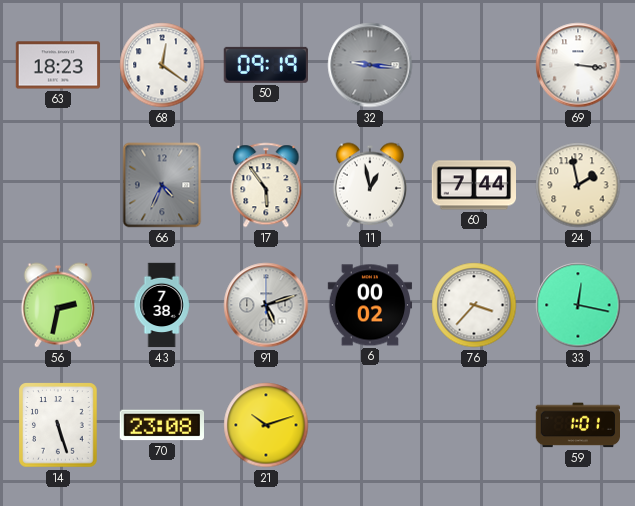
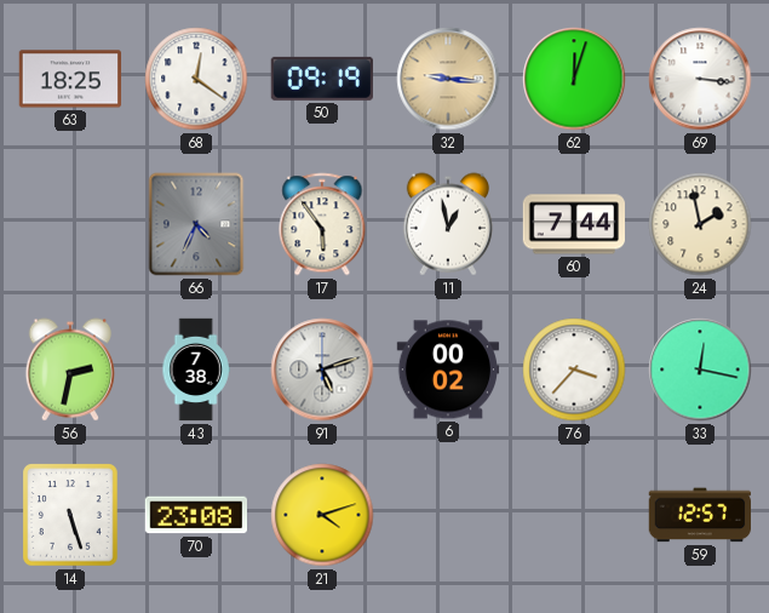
63: 18:23 -> 18:25
32 dial: grey -> champagne
62: none -> 12:03
21: 10:12 -> 4:12
59: 1:01 -> 12:57
